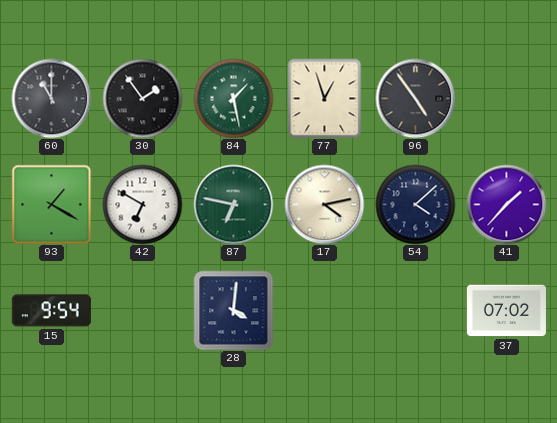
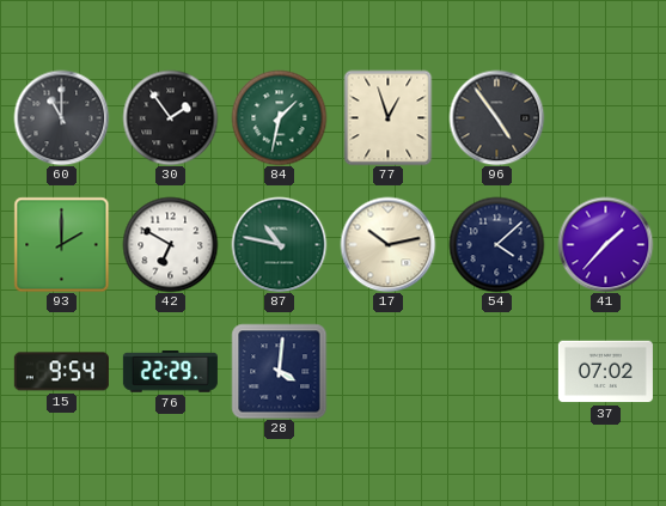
84: 1:28 -> 1:32
93: 1:20 -> 2:00
87: 6:47 -> 10:47
17: 4:13 -> 10:13
76: none -> 22:29
